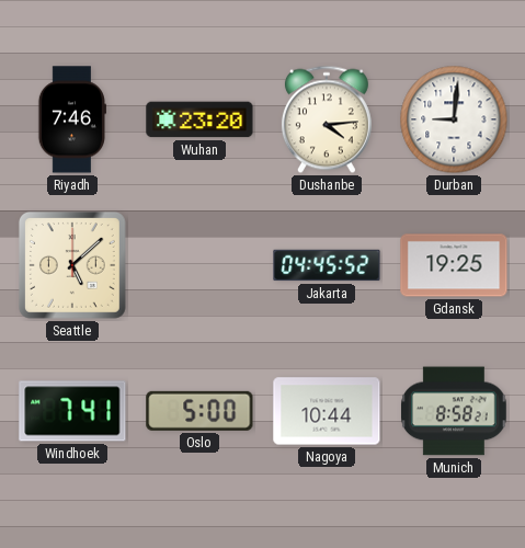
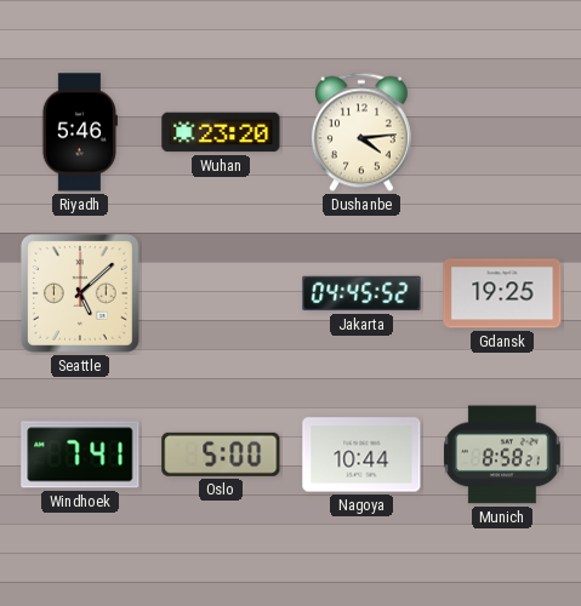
Riyadh: 7:46 -> 5:46
Durban: 9:01 -> none
